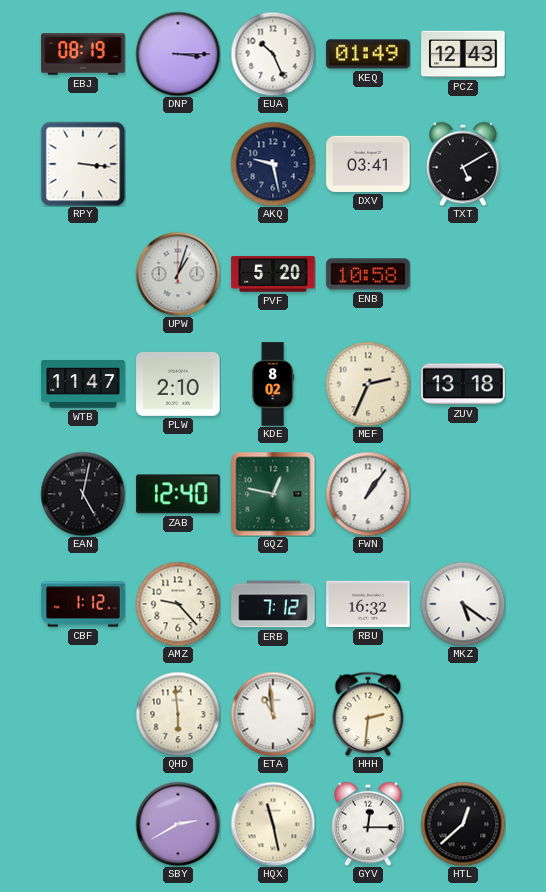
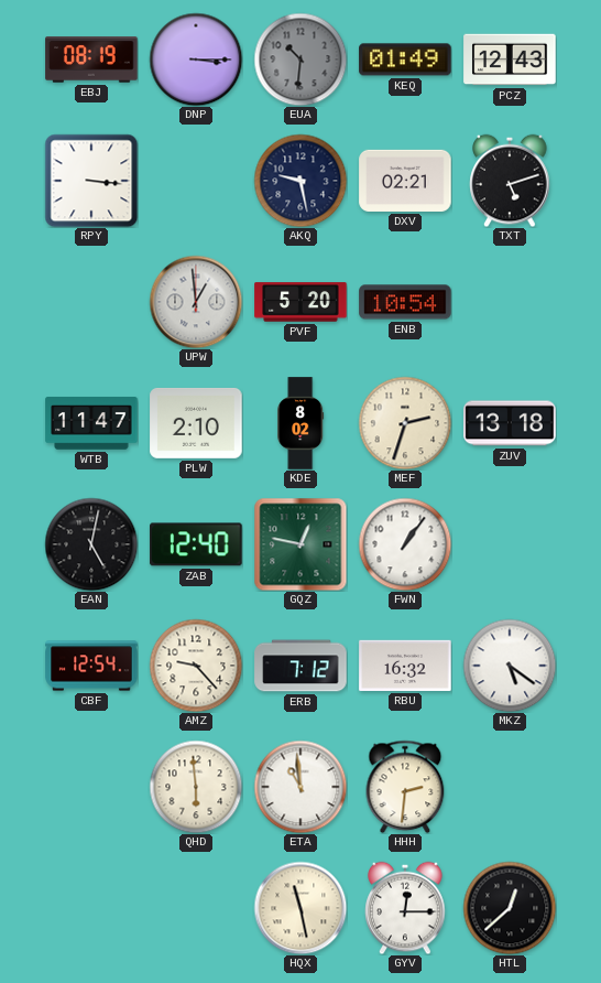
EUA: 10:26 -> 10:31
EUA dial: white -> grey
DXV: 03:41 -> 02:21
TXT: 5:10 -> 5:12
UPW: 1:03 -> 12:59
ENB: 10:58 -> 10:54
MEF: 2:34 -> 2:33
CBF: 1:12 -> 12:54
SBY: 2:40 -> none
